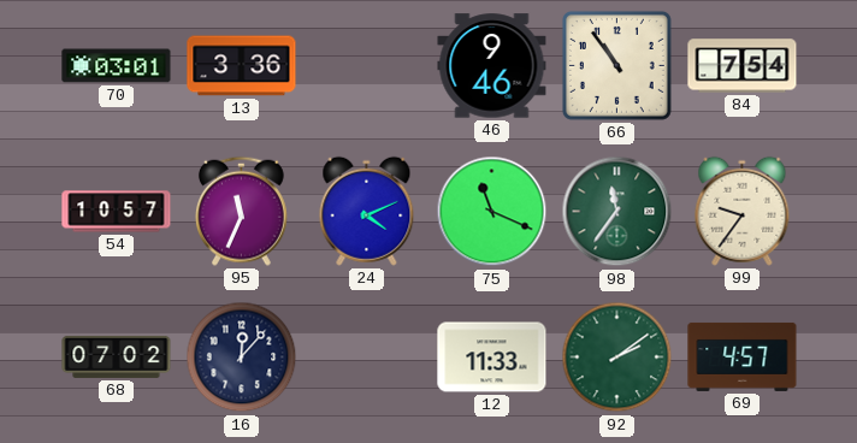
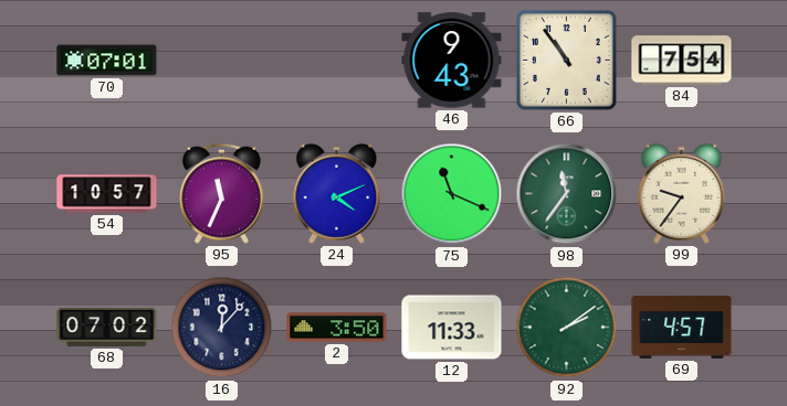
70: 03:01 -> 07:01
13: 3:36 -> none
46: 9:46 -> 9:43
2: none -> 3:50
